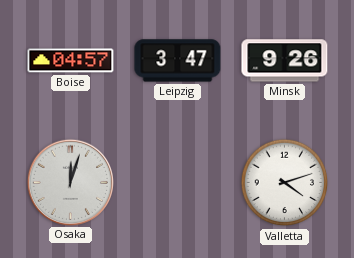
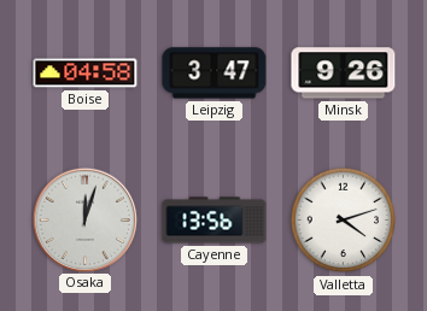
Boise: 04:57 -> 04:58
Cayenne: none -> 13:56
